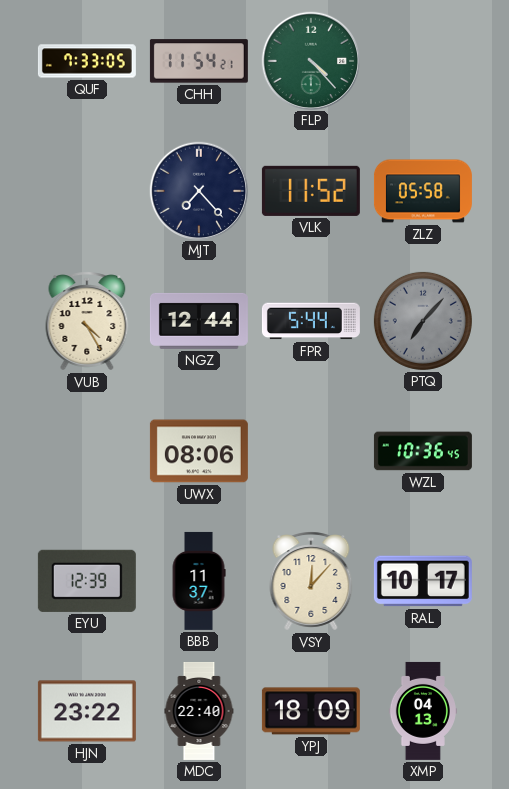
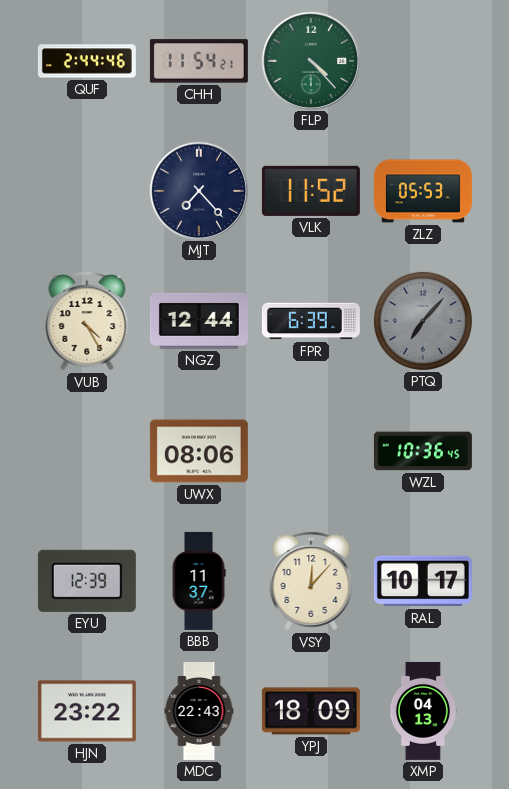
QUF: 7:33 -> 2:44
ZLZ: 05:58 -> 05:53
FPR: 5:44 -> 6:39
MDC: 22:40 -> 22:43
